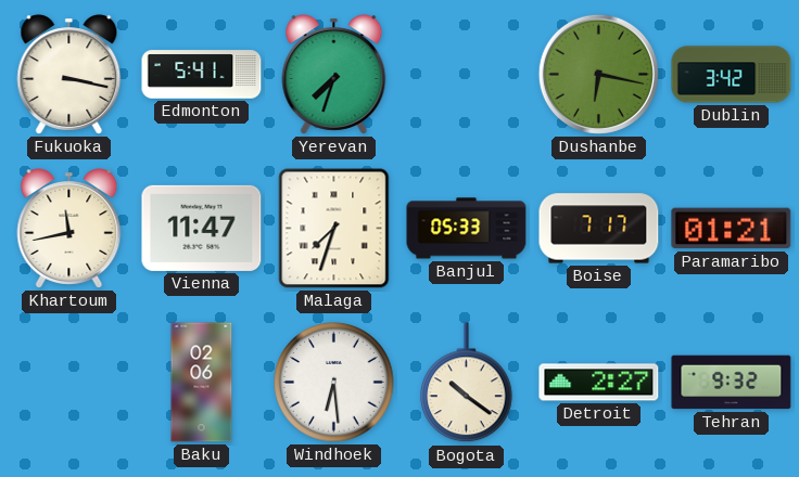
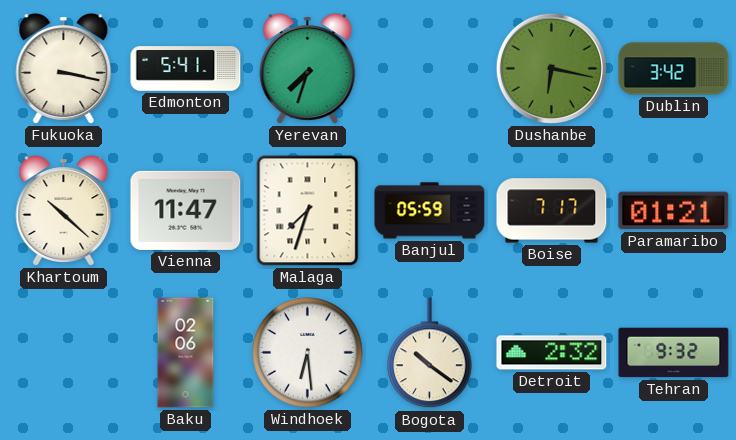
Khartoum: 11:43 -> 10:22
Banjul: 05:33 -> 05:59
Detroit: 2:27 -> 2:32
